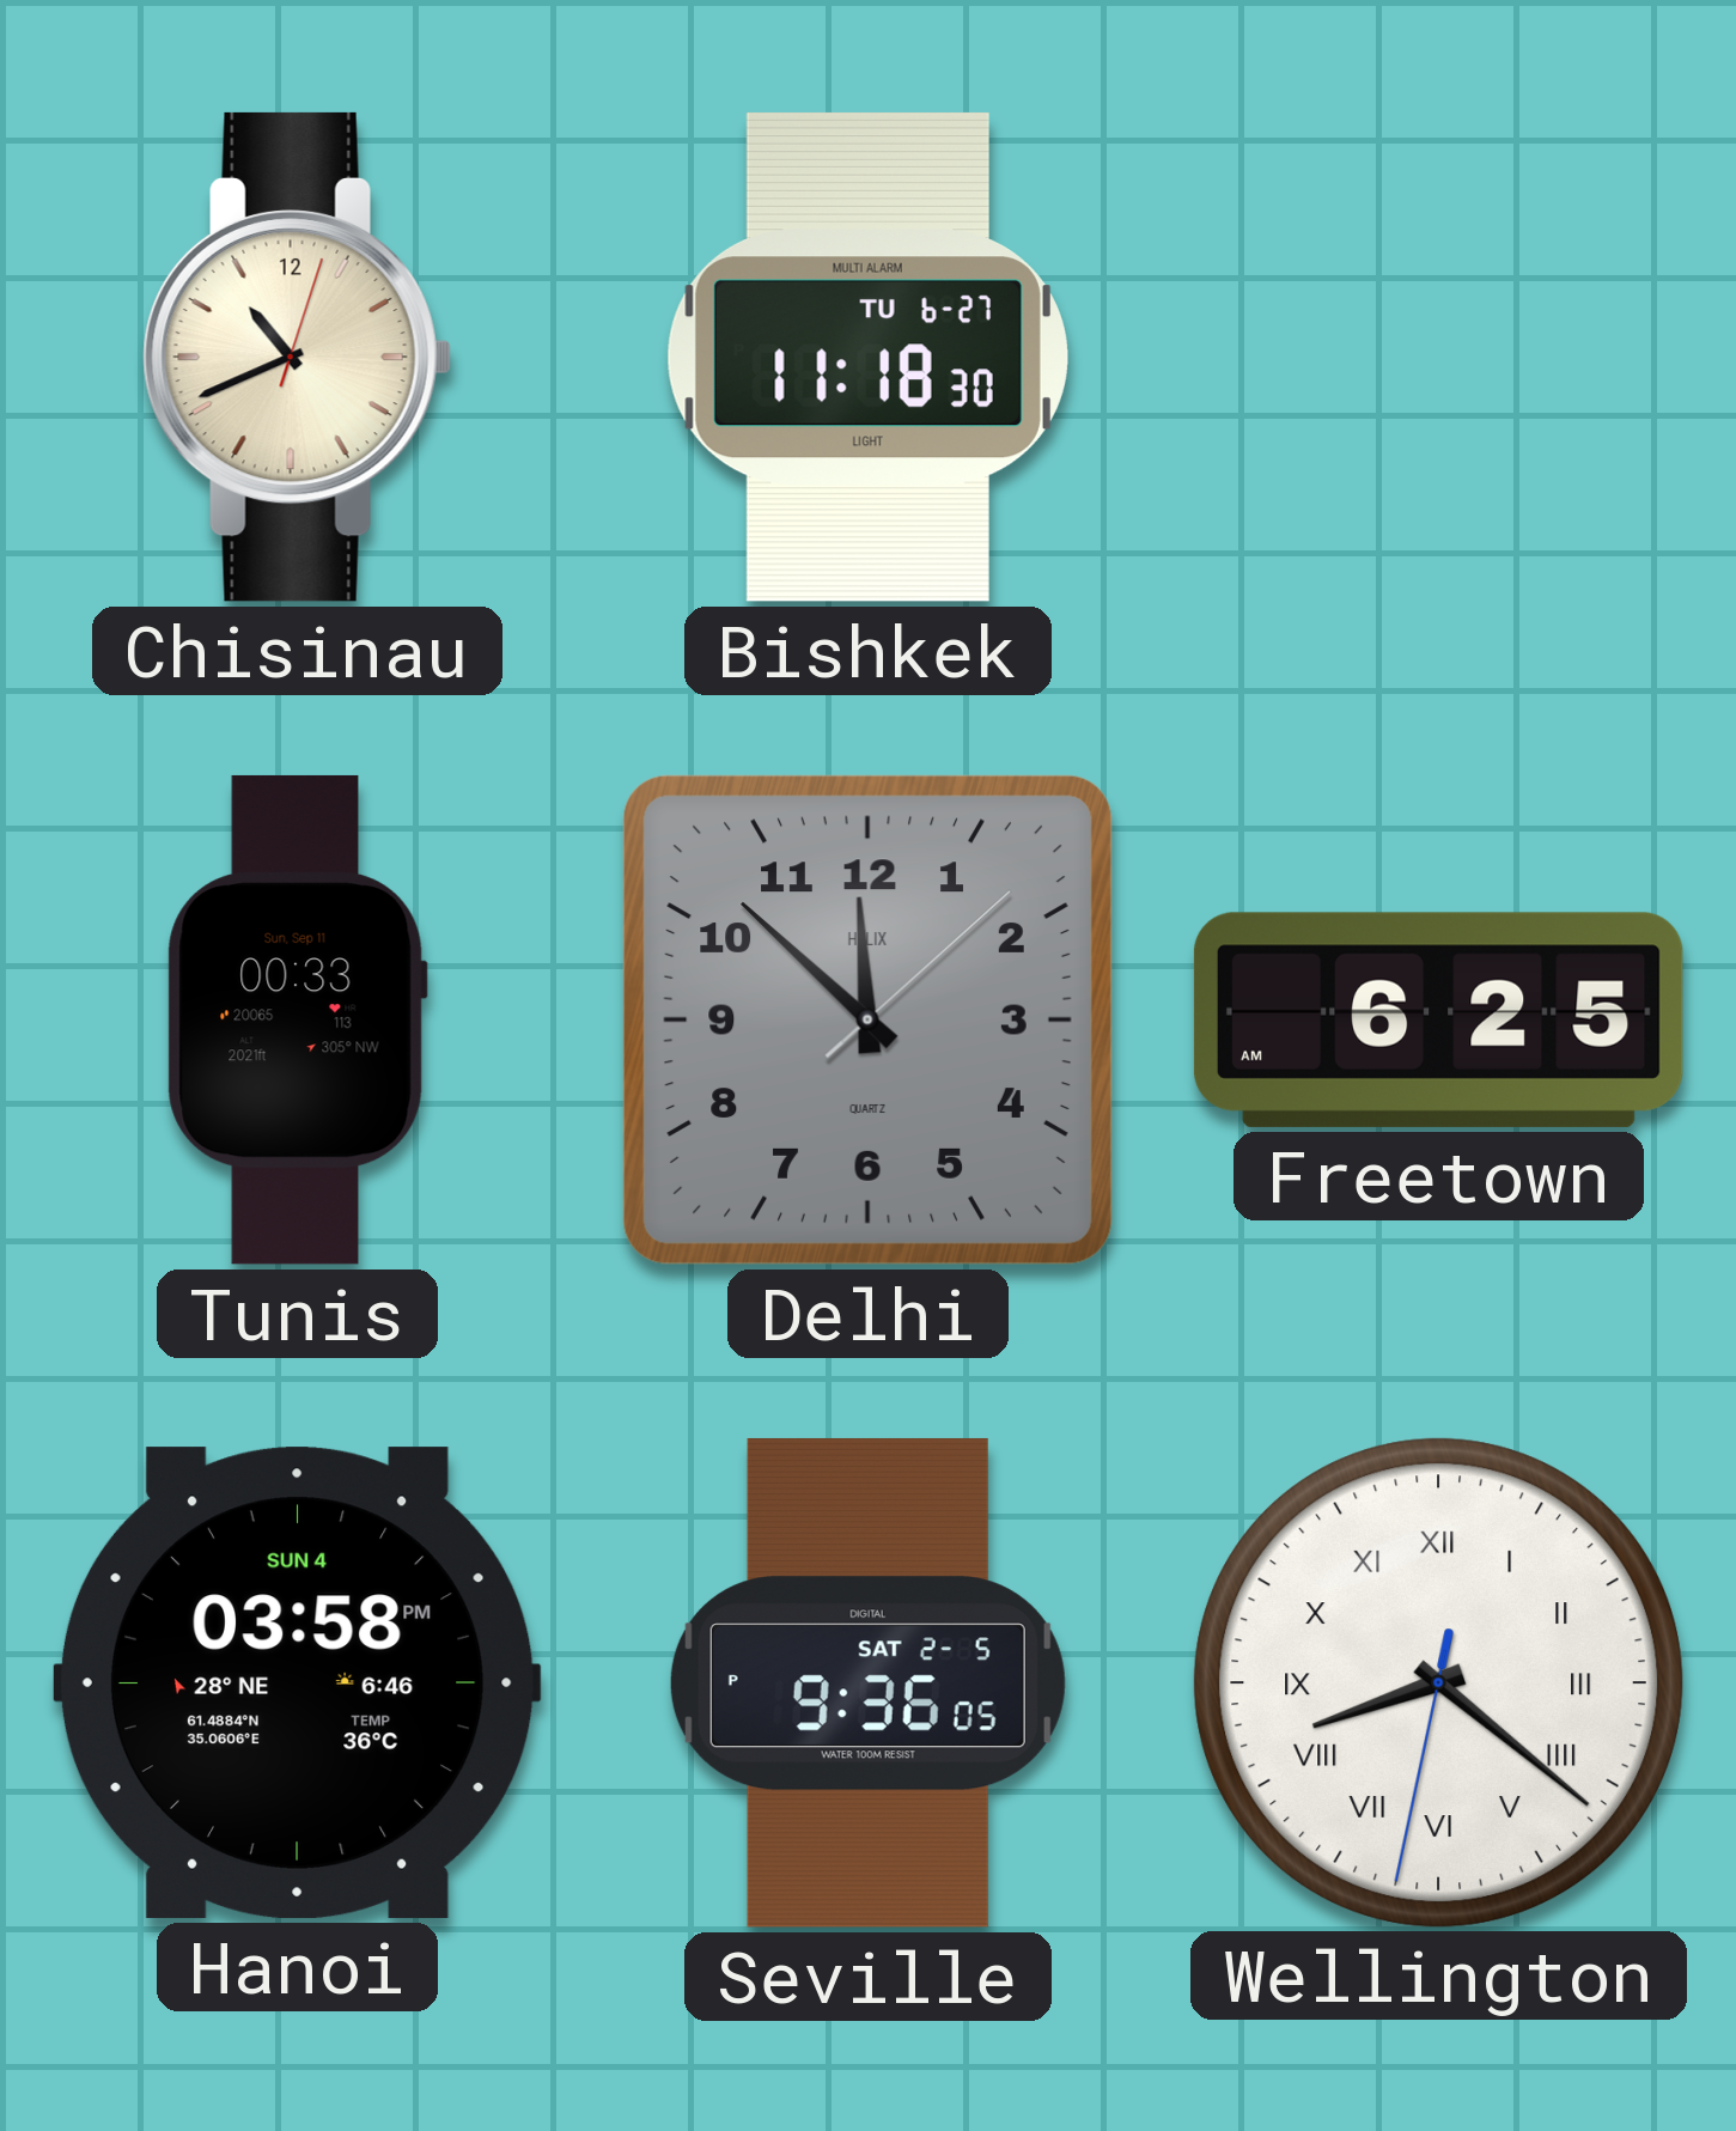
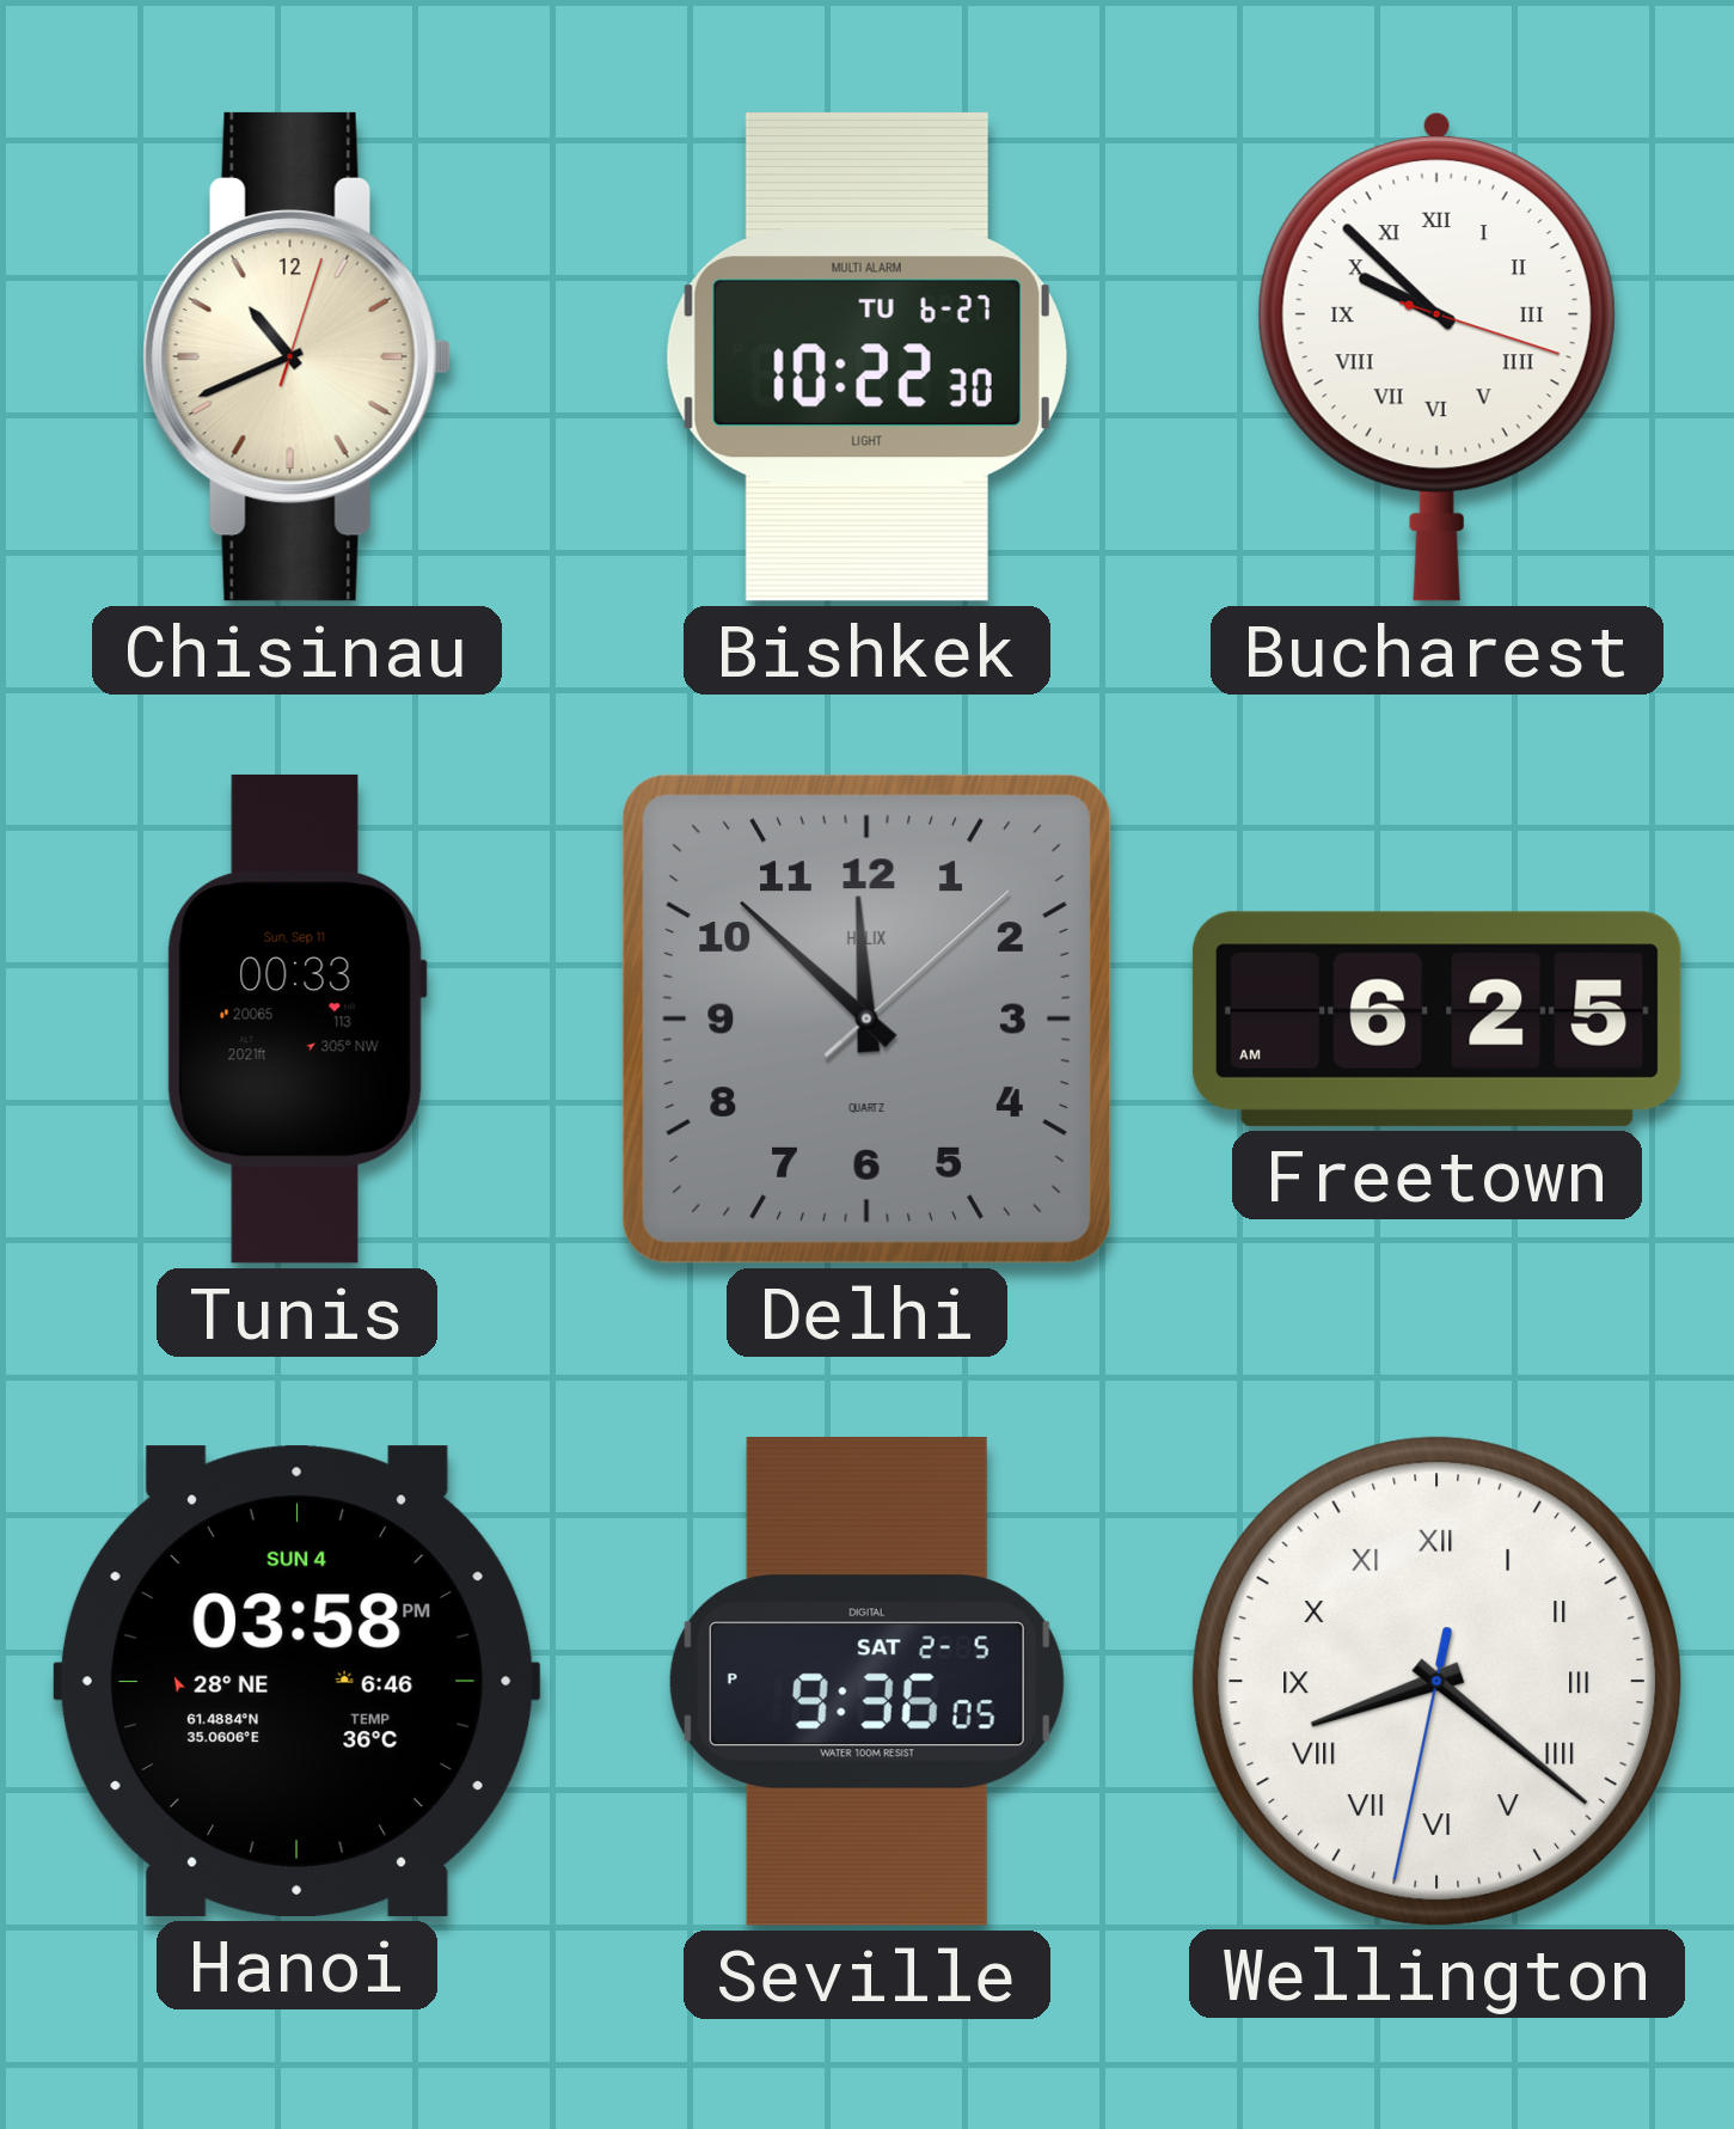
Bishkek: 11:18 -> 10:22
Bucharest: none -> 9:52
